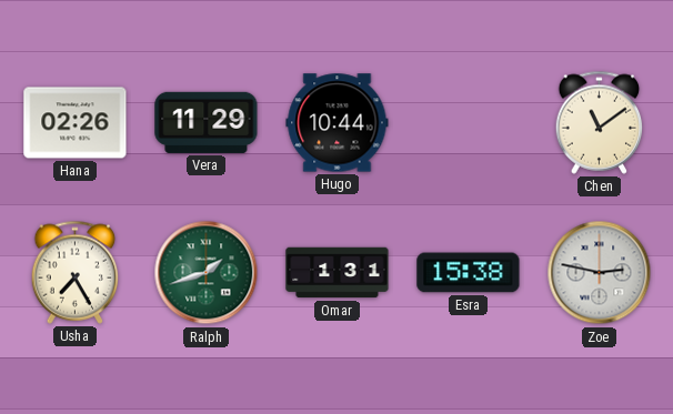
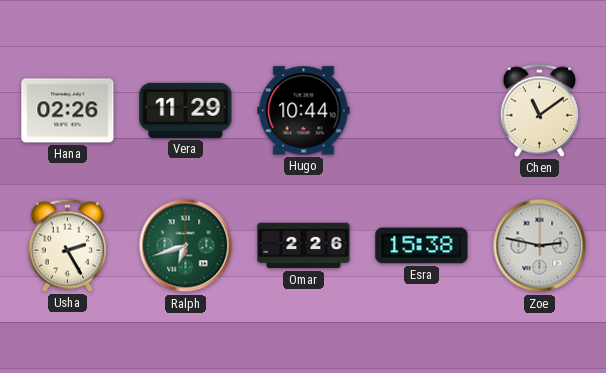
Usha: 7:25 -> 2:25
Ralph: 1:42 -> 6:42
Omar: 1:31 -> 2:26
